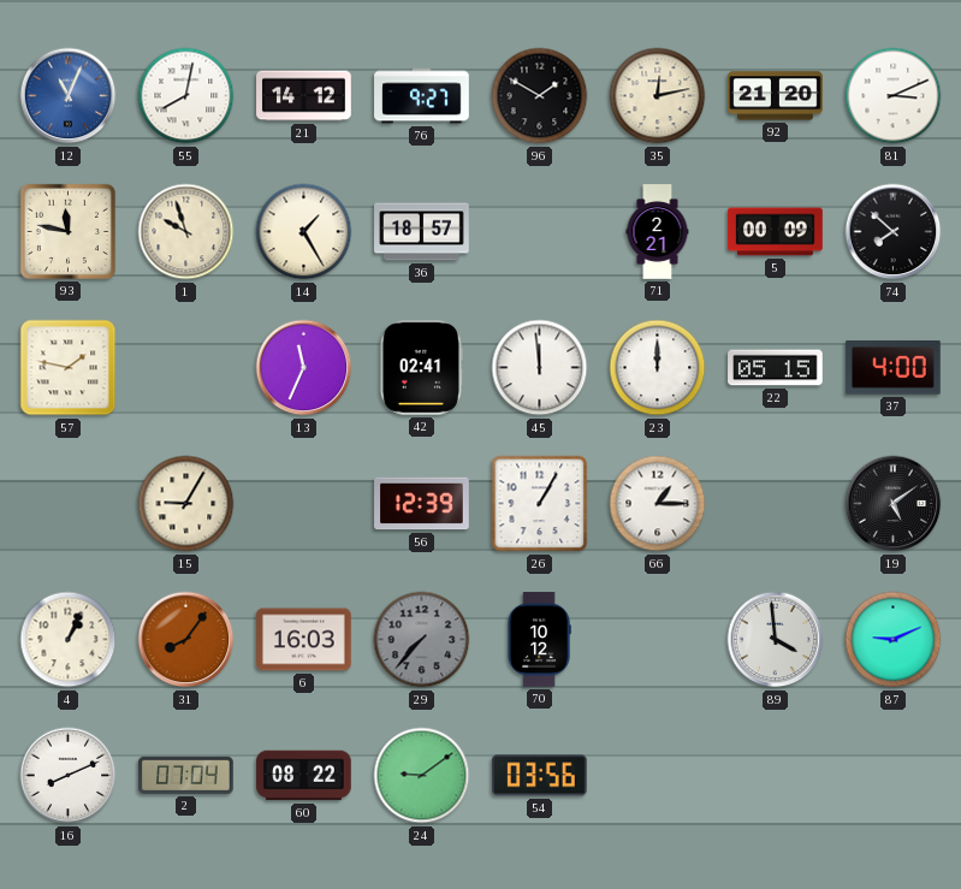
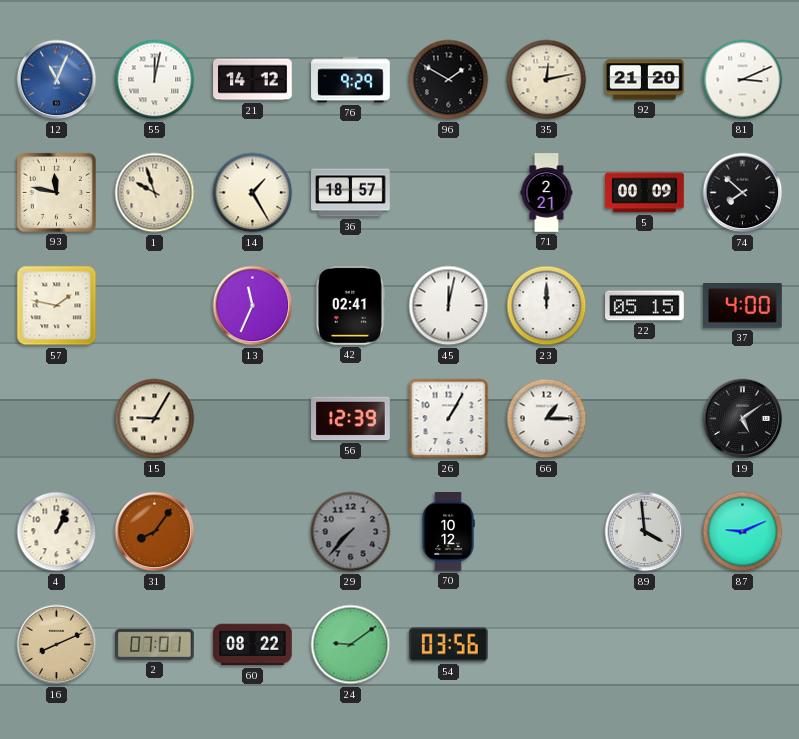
55: 8:02 -> 12:02
76: 9:27 -> 9:29
45: 11:59 -> 12:02
6: 16:03 -> none
16 dial: white -> champagne
2: 07:04 -> 07:01
